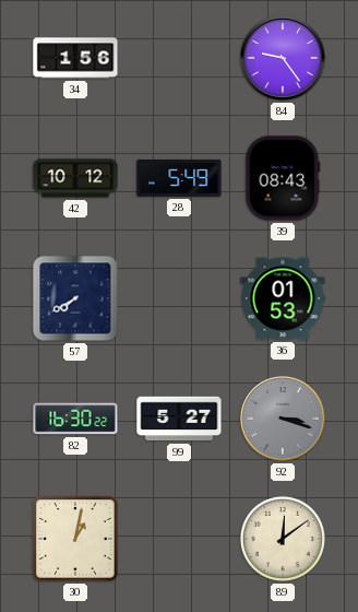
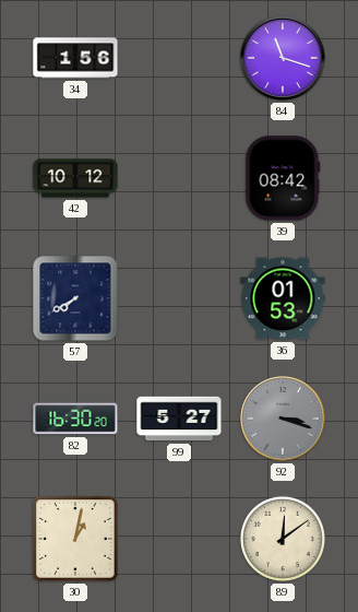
84: 9:24 -> 11:18
28: 5:49 -> none
39: 08:43 -> 08:42
82: 16:30:22 -> 16:30:20
